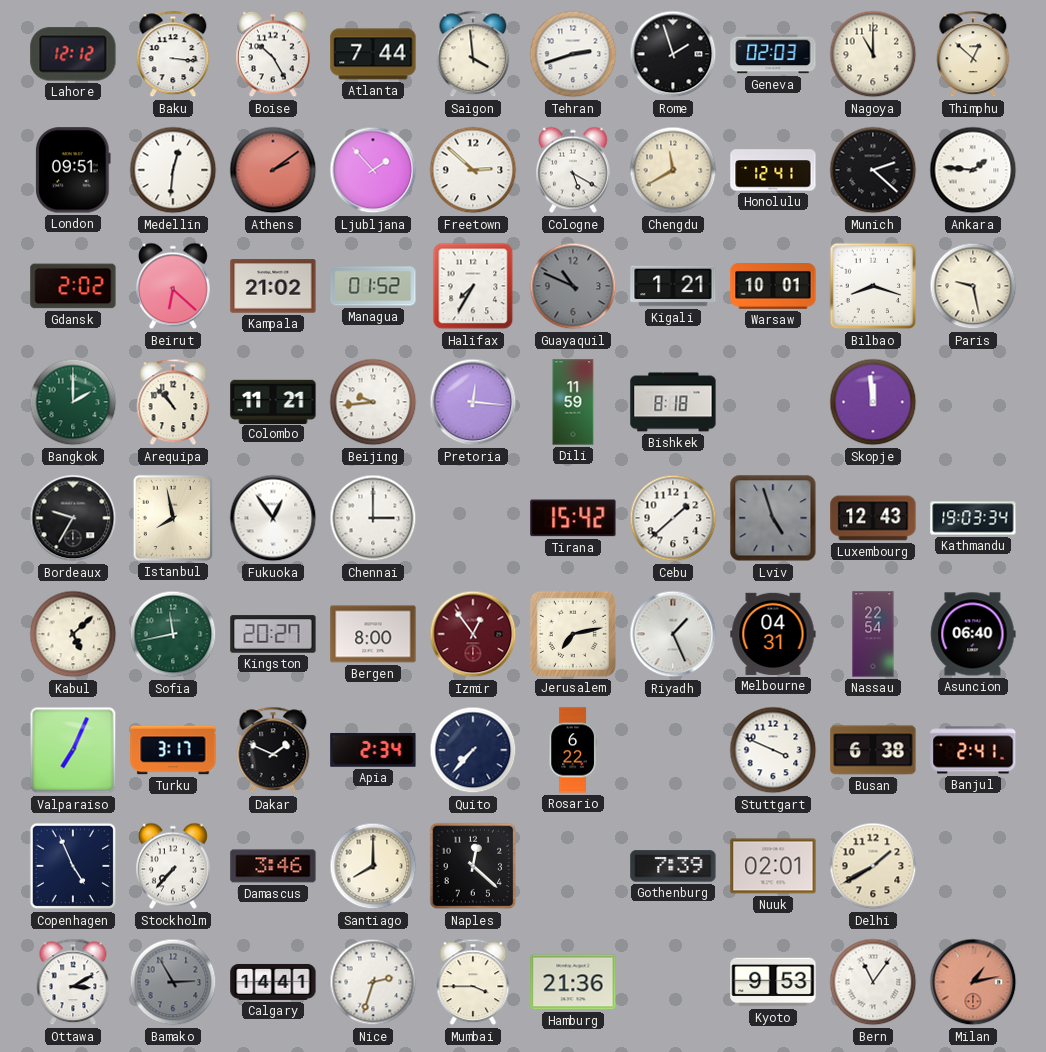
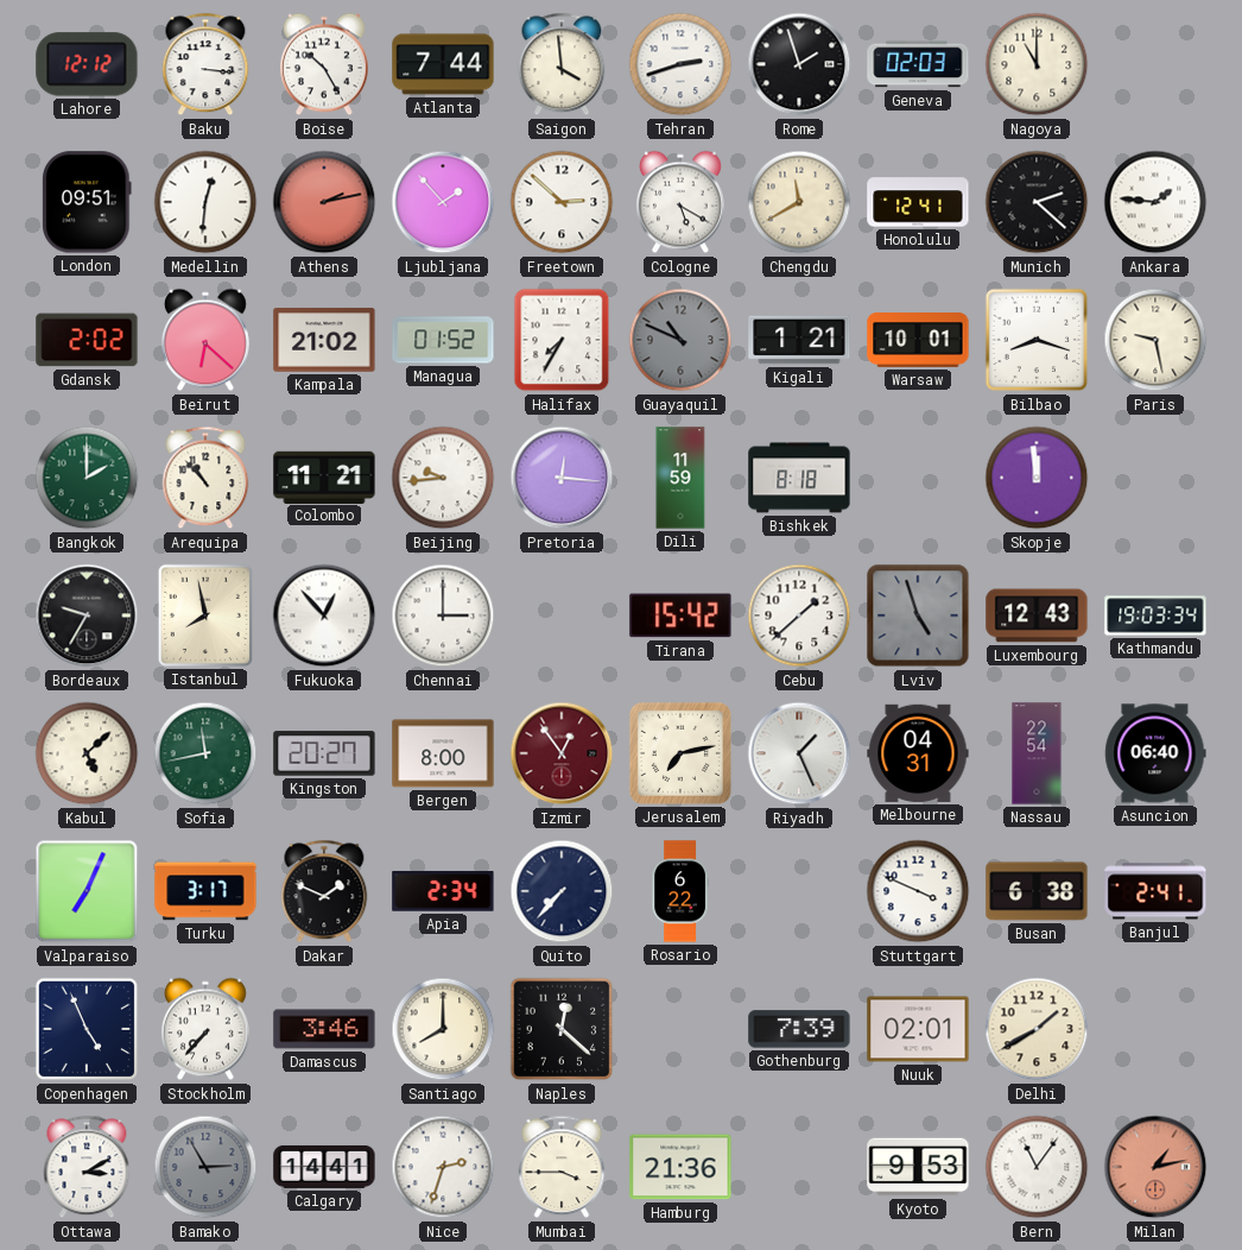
Thimphu: 12:52 -> none
Athens: 2:09 -> 2:13
Fukuoka: 12:54 -> 12:53
